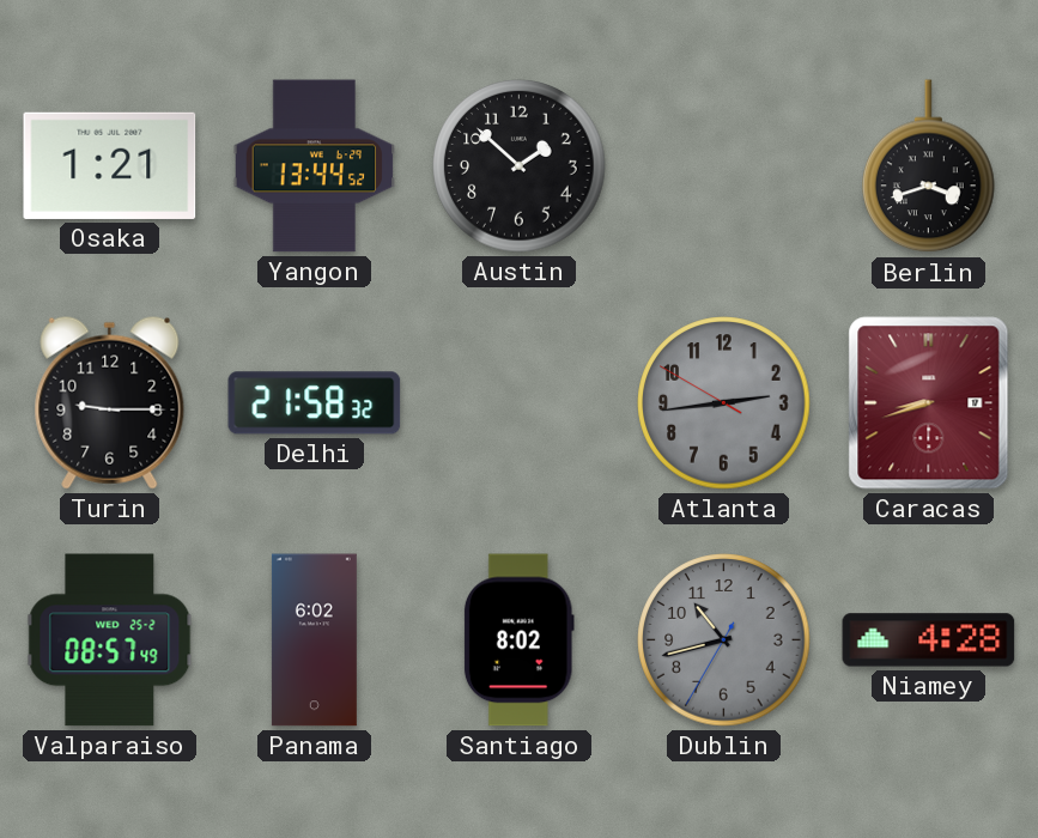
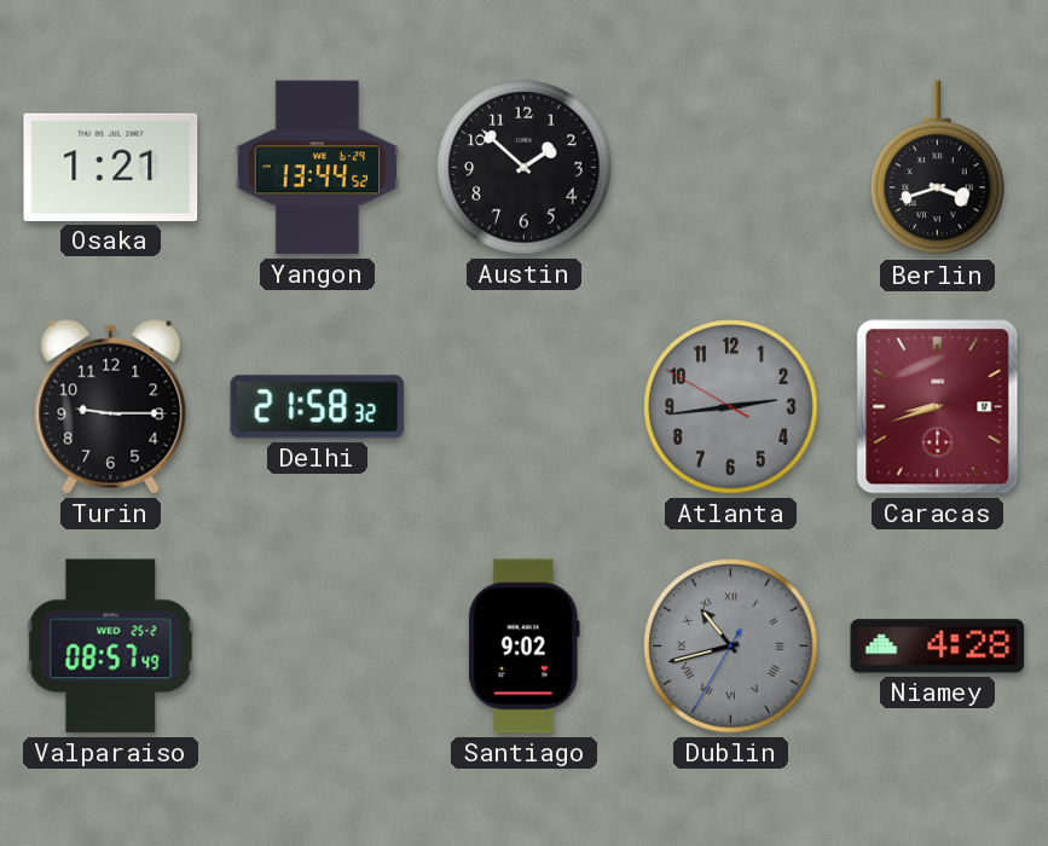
Panama: 6:02 -> none
Santiago: 8:02 -> 9:02
Dublin numerals: Arabic -> Roman
